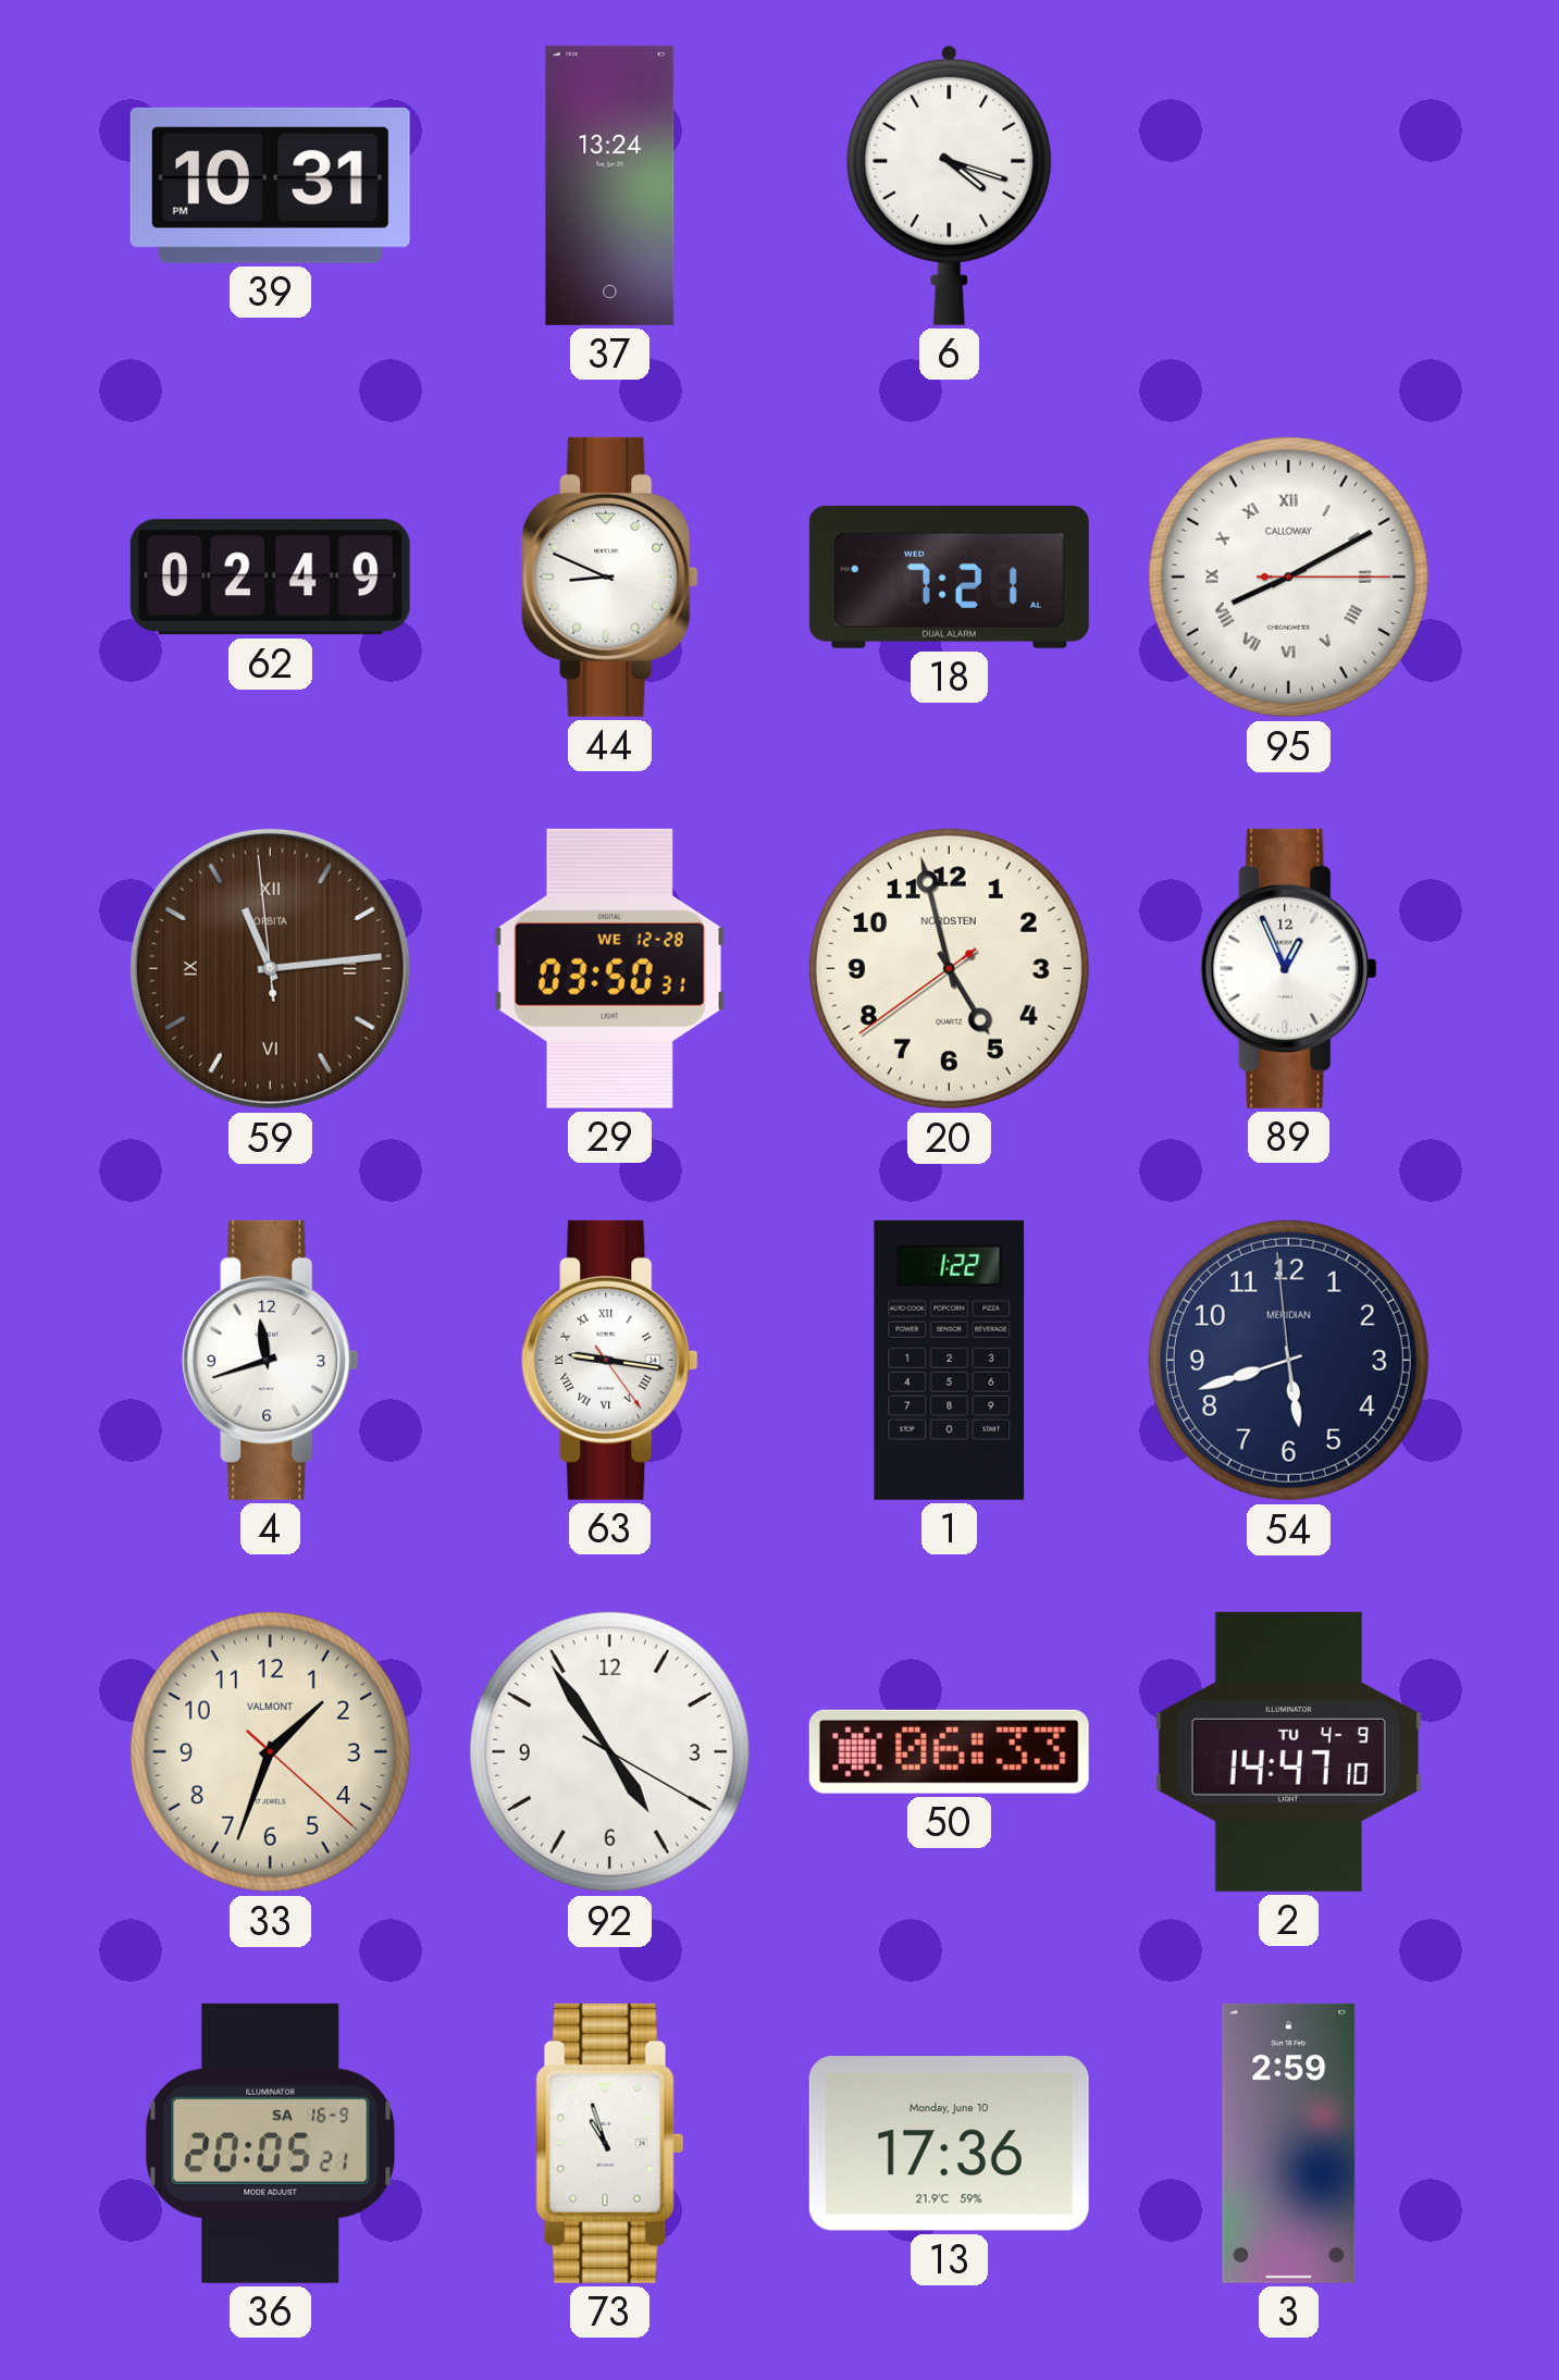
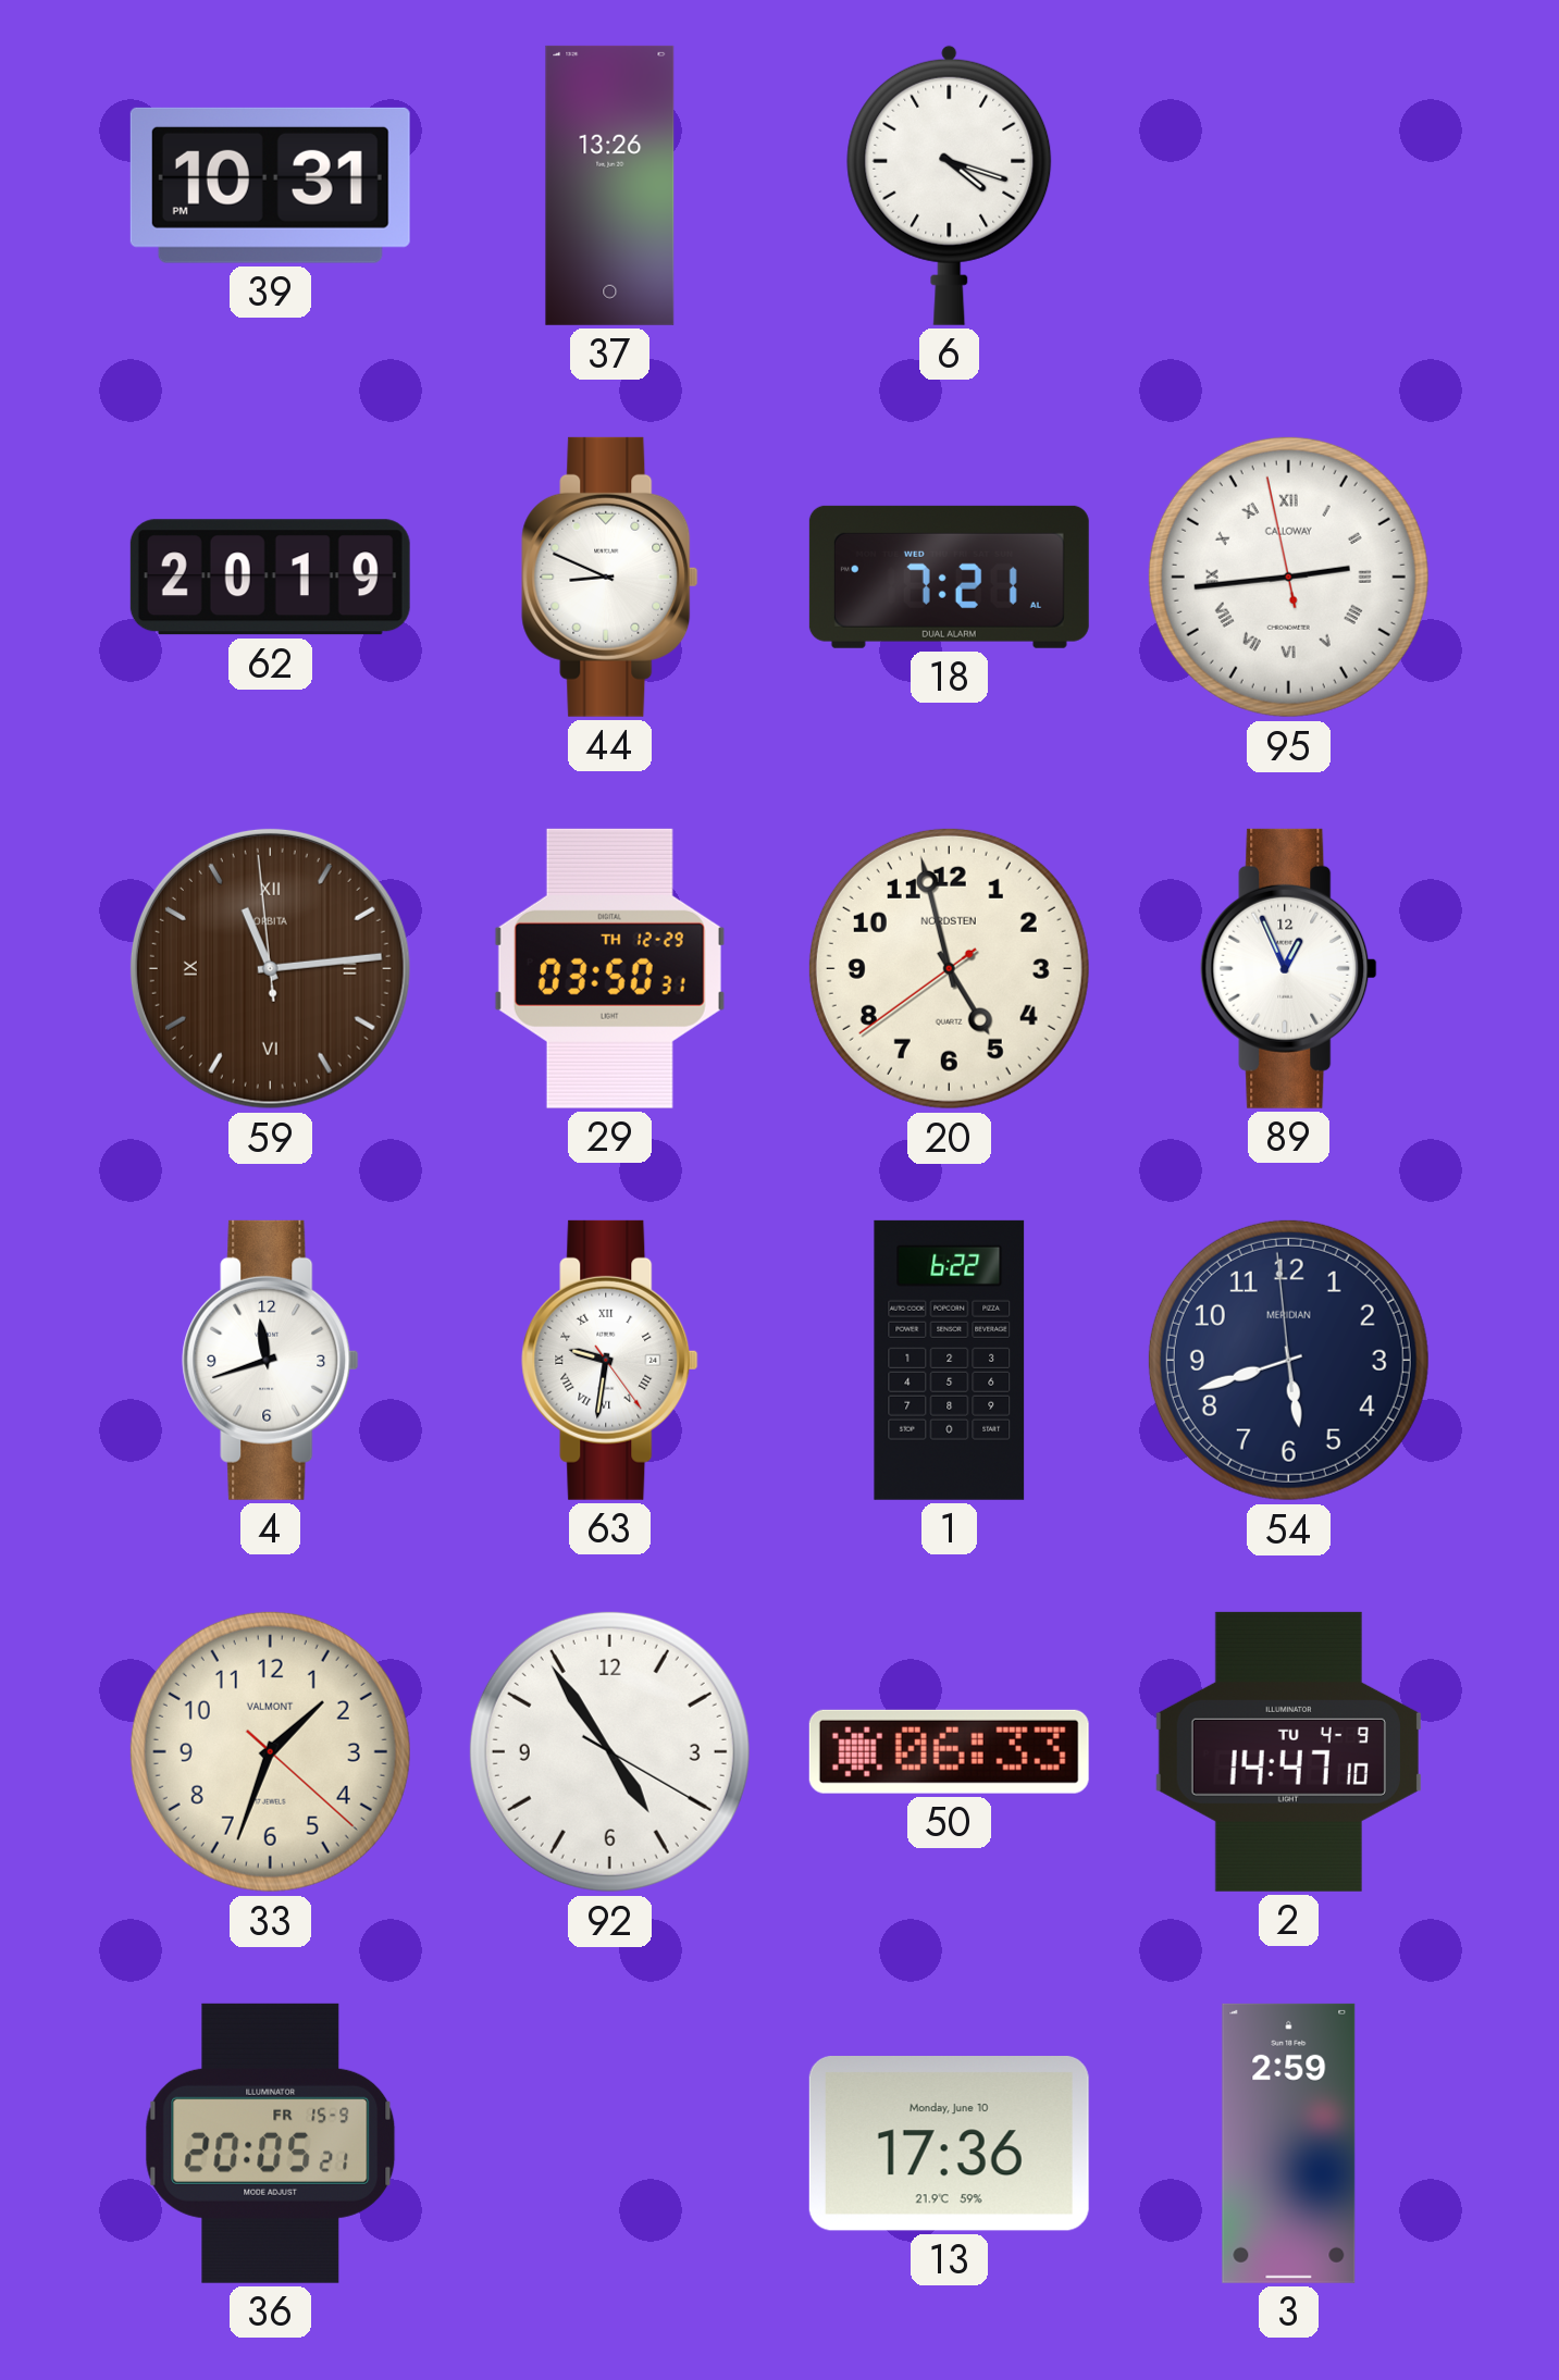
37: 13:24 -> 13:26
62: 02:49 -> 20:19
95: 8:10 -> 2:43
29 date: WE 12-28 -> TH 12-29
63: 9:16 -> 9:31
1: 1:22 -> 6:22
36 date: SA 16-9 -> FR 15-9
73: 10:57 -> none
